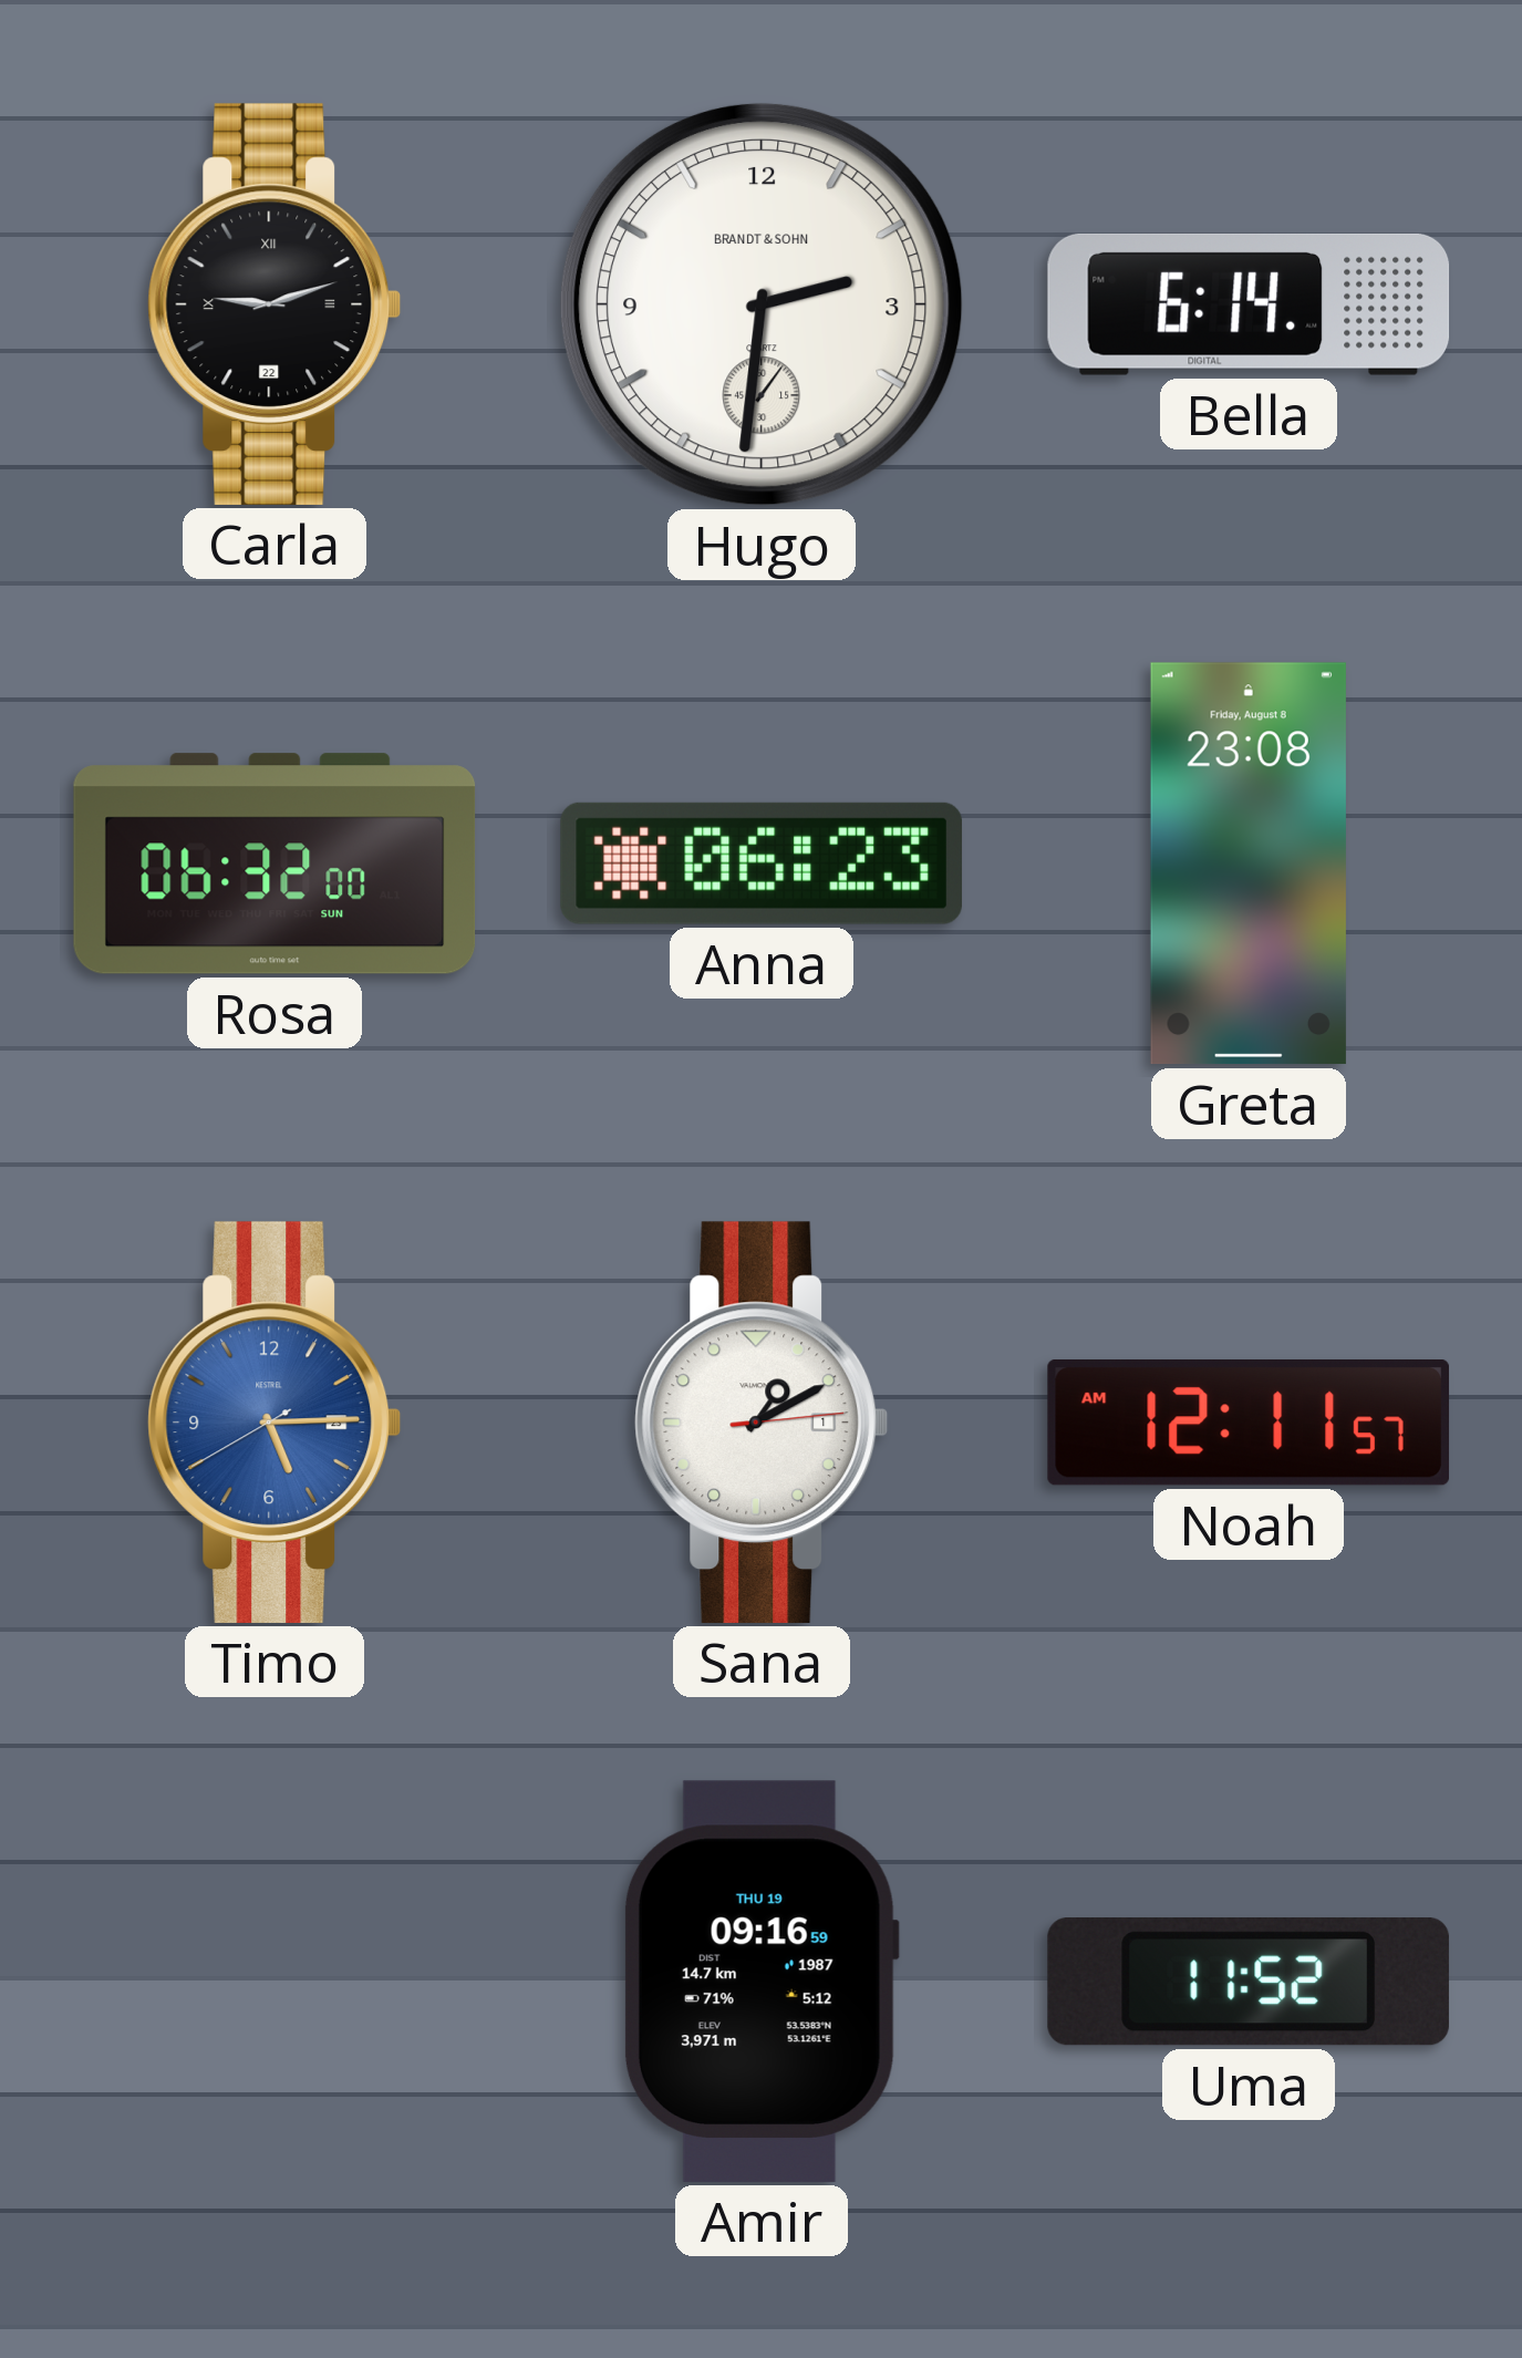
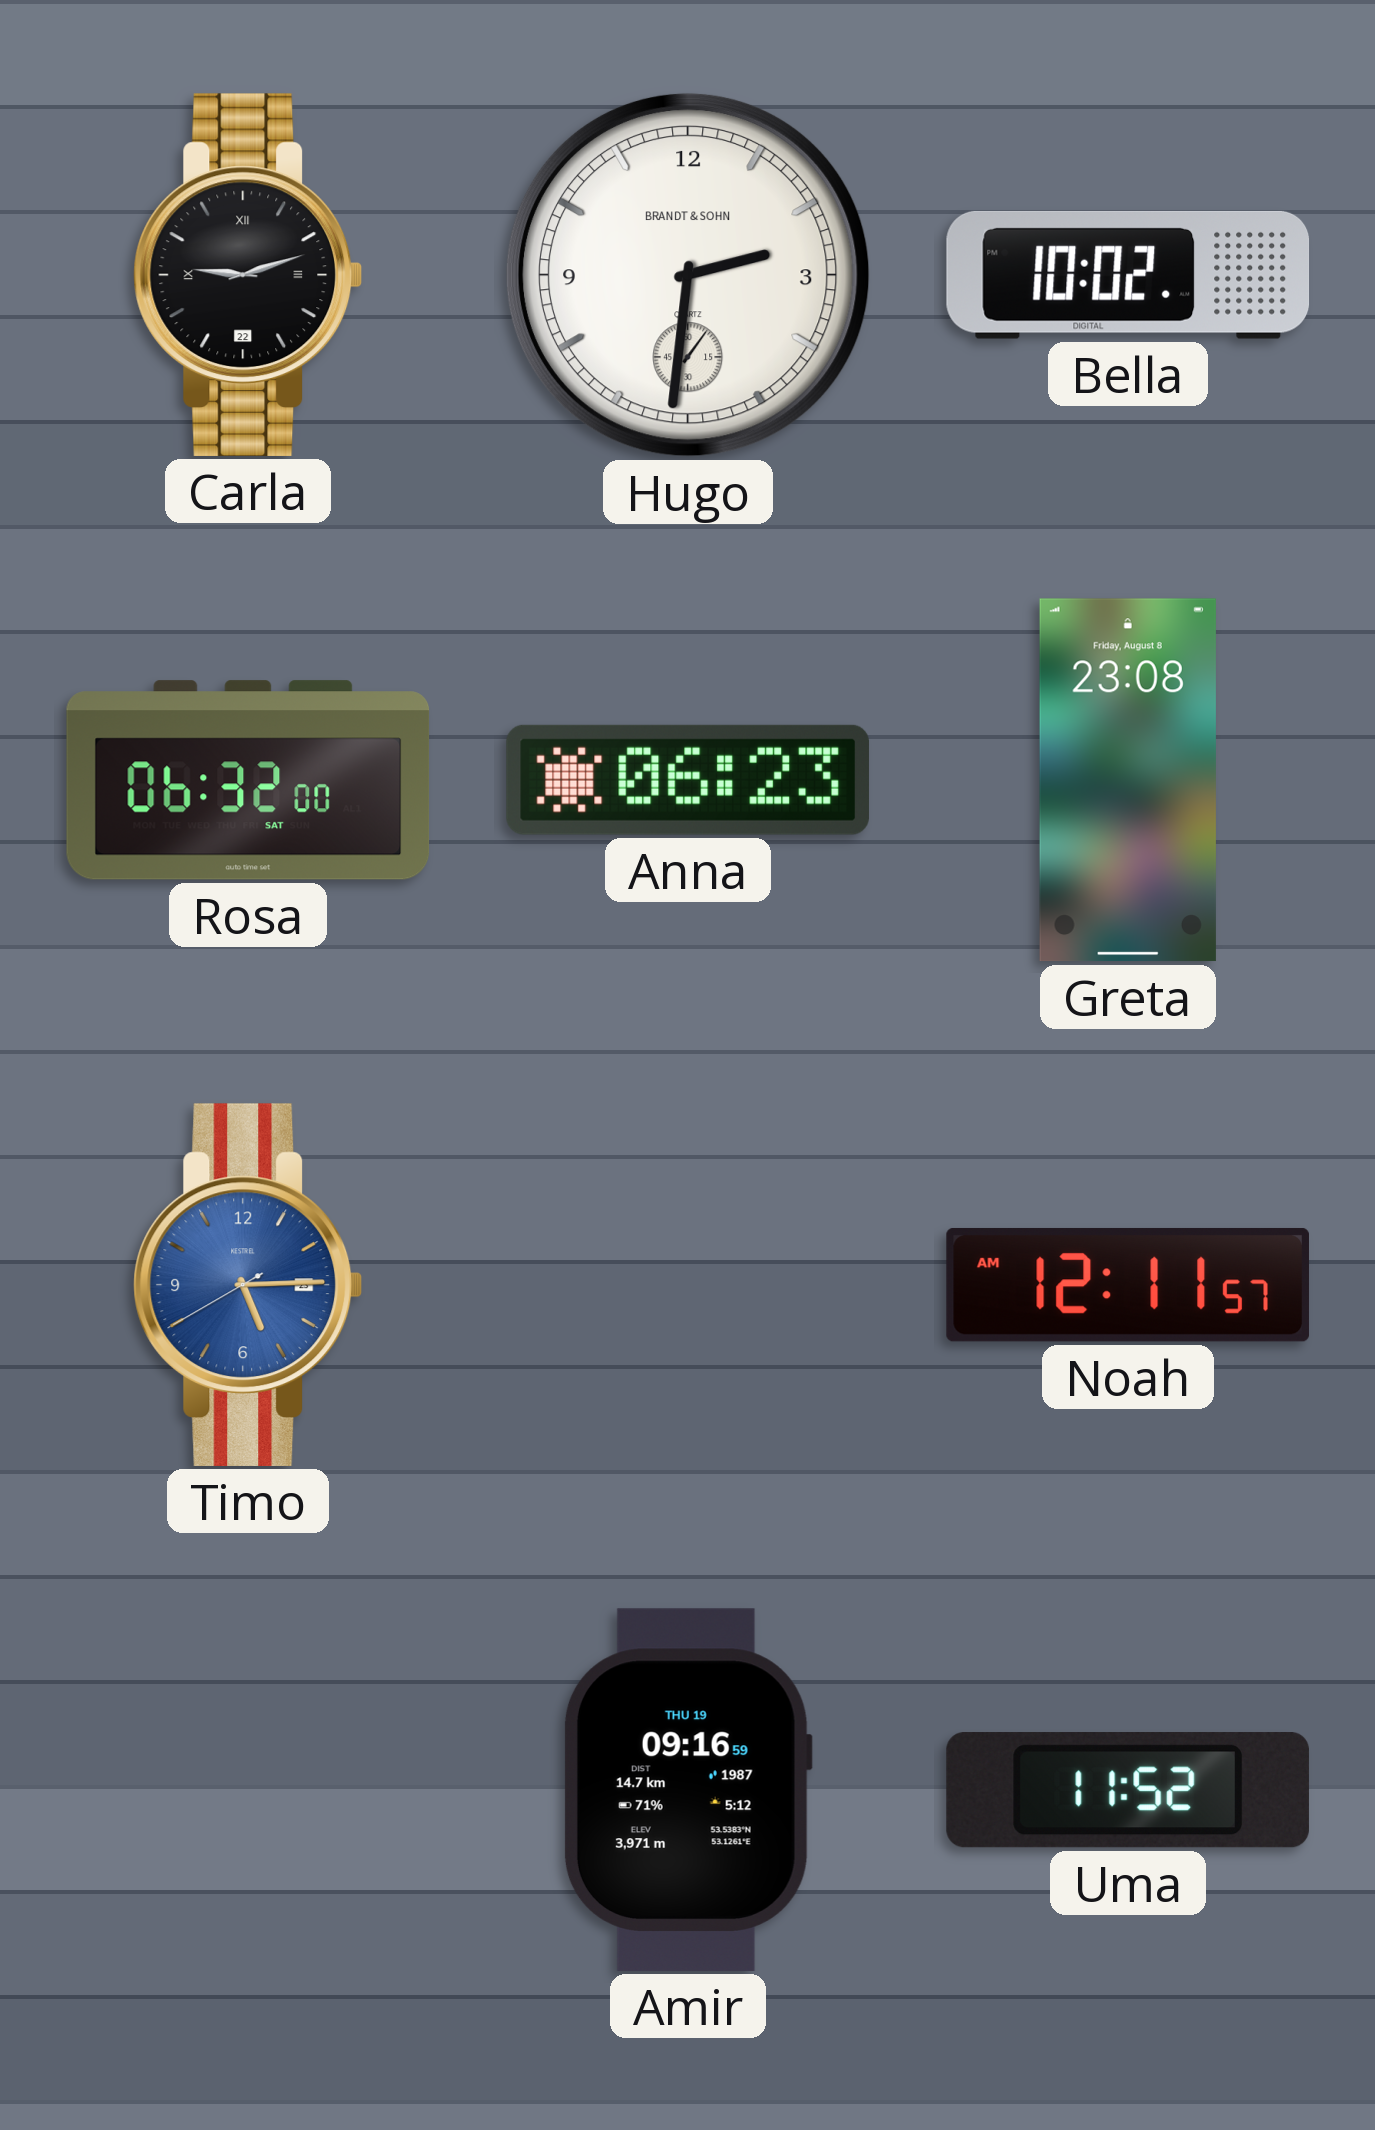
Bella: 6:14 -> 10:02
Rosa date: SUN -> SAT
Sana: 1:10 -> none
